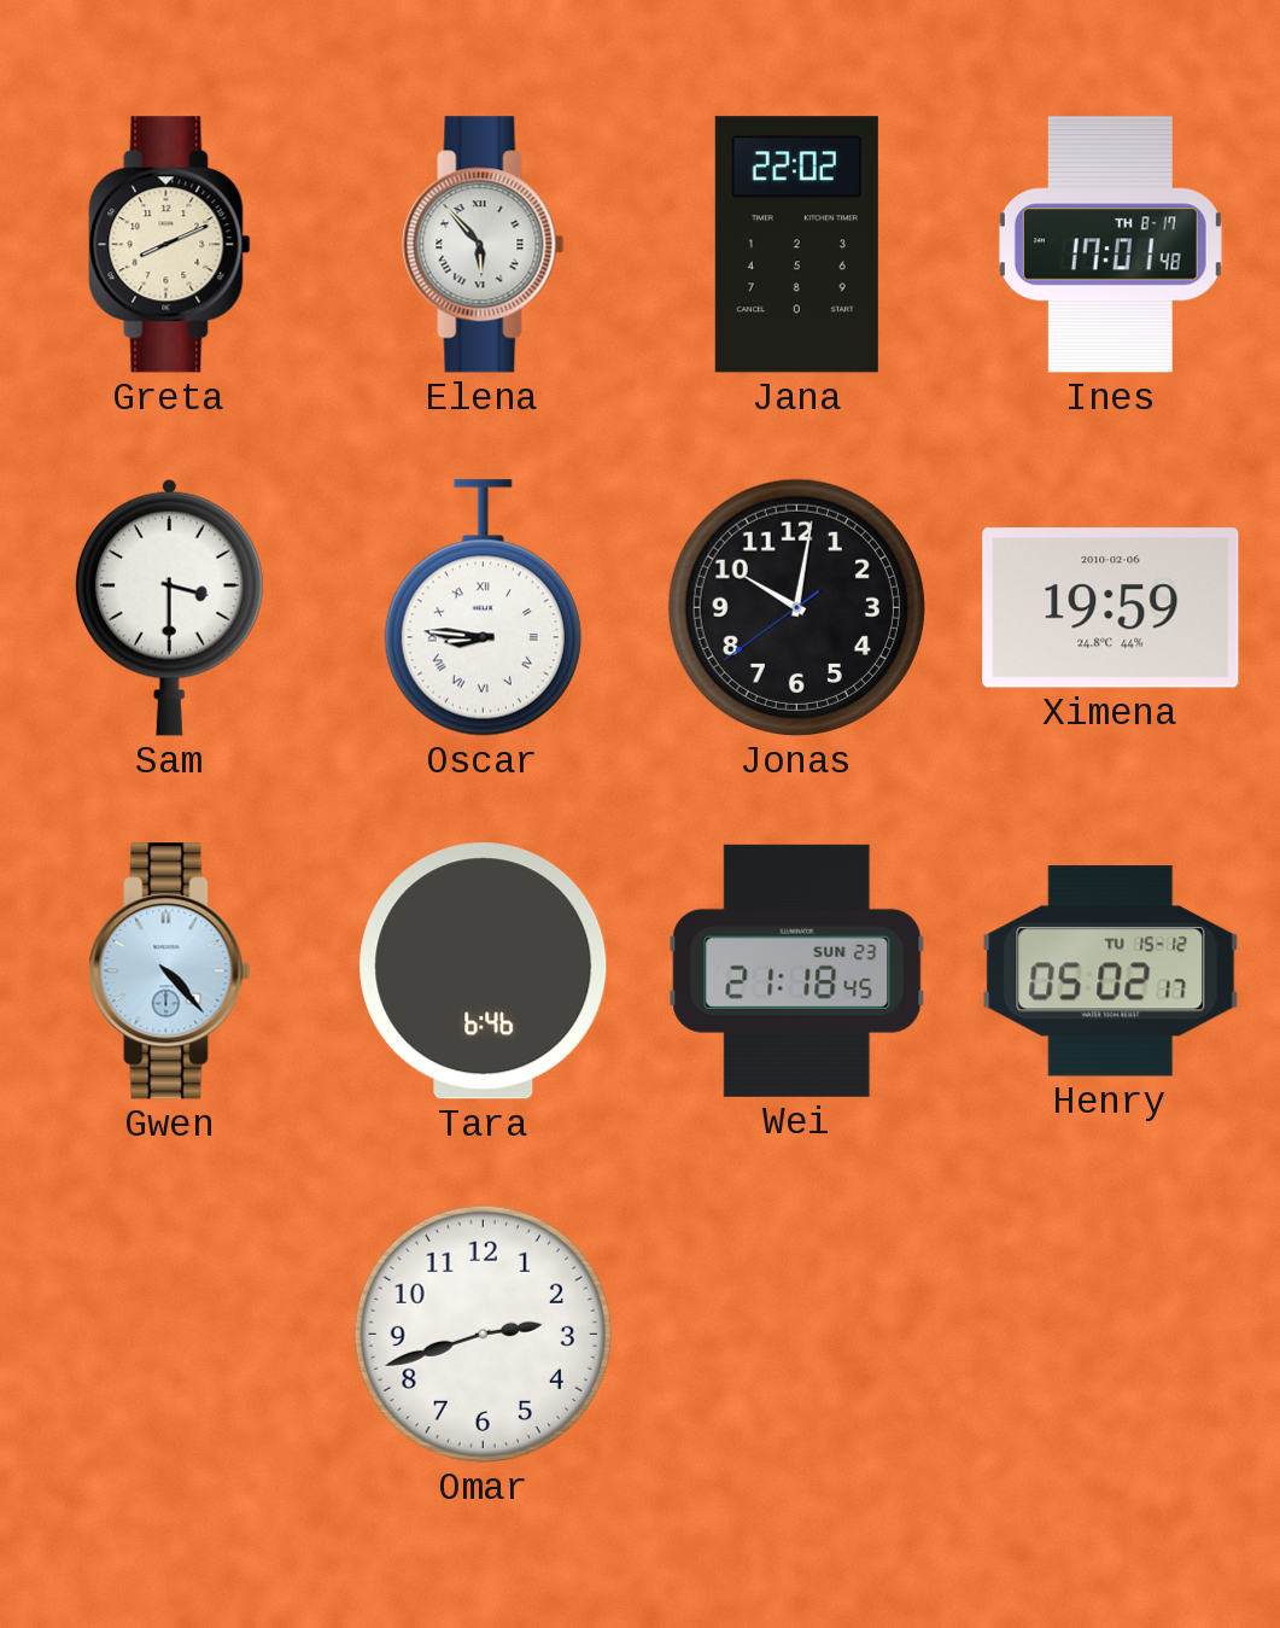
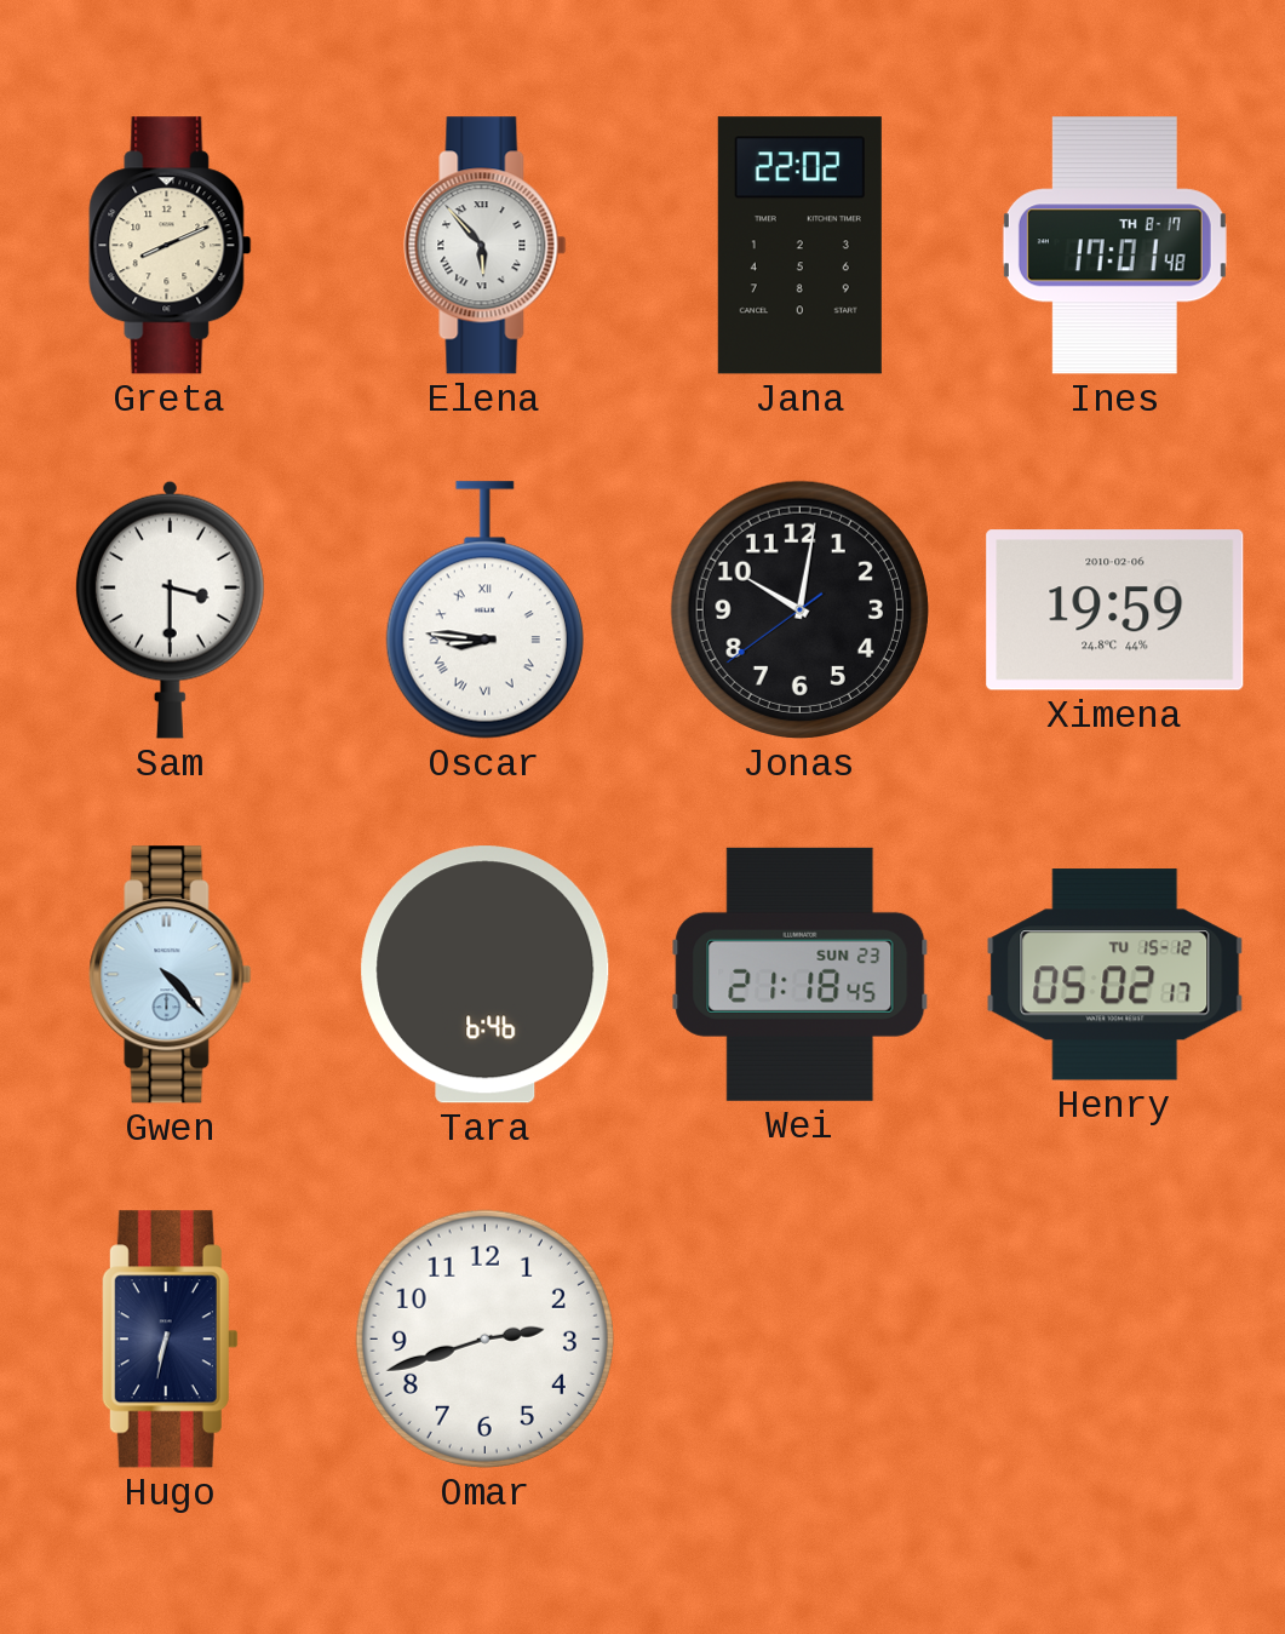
Hugo: none -> 6:32
